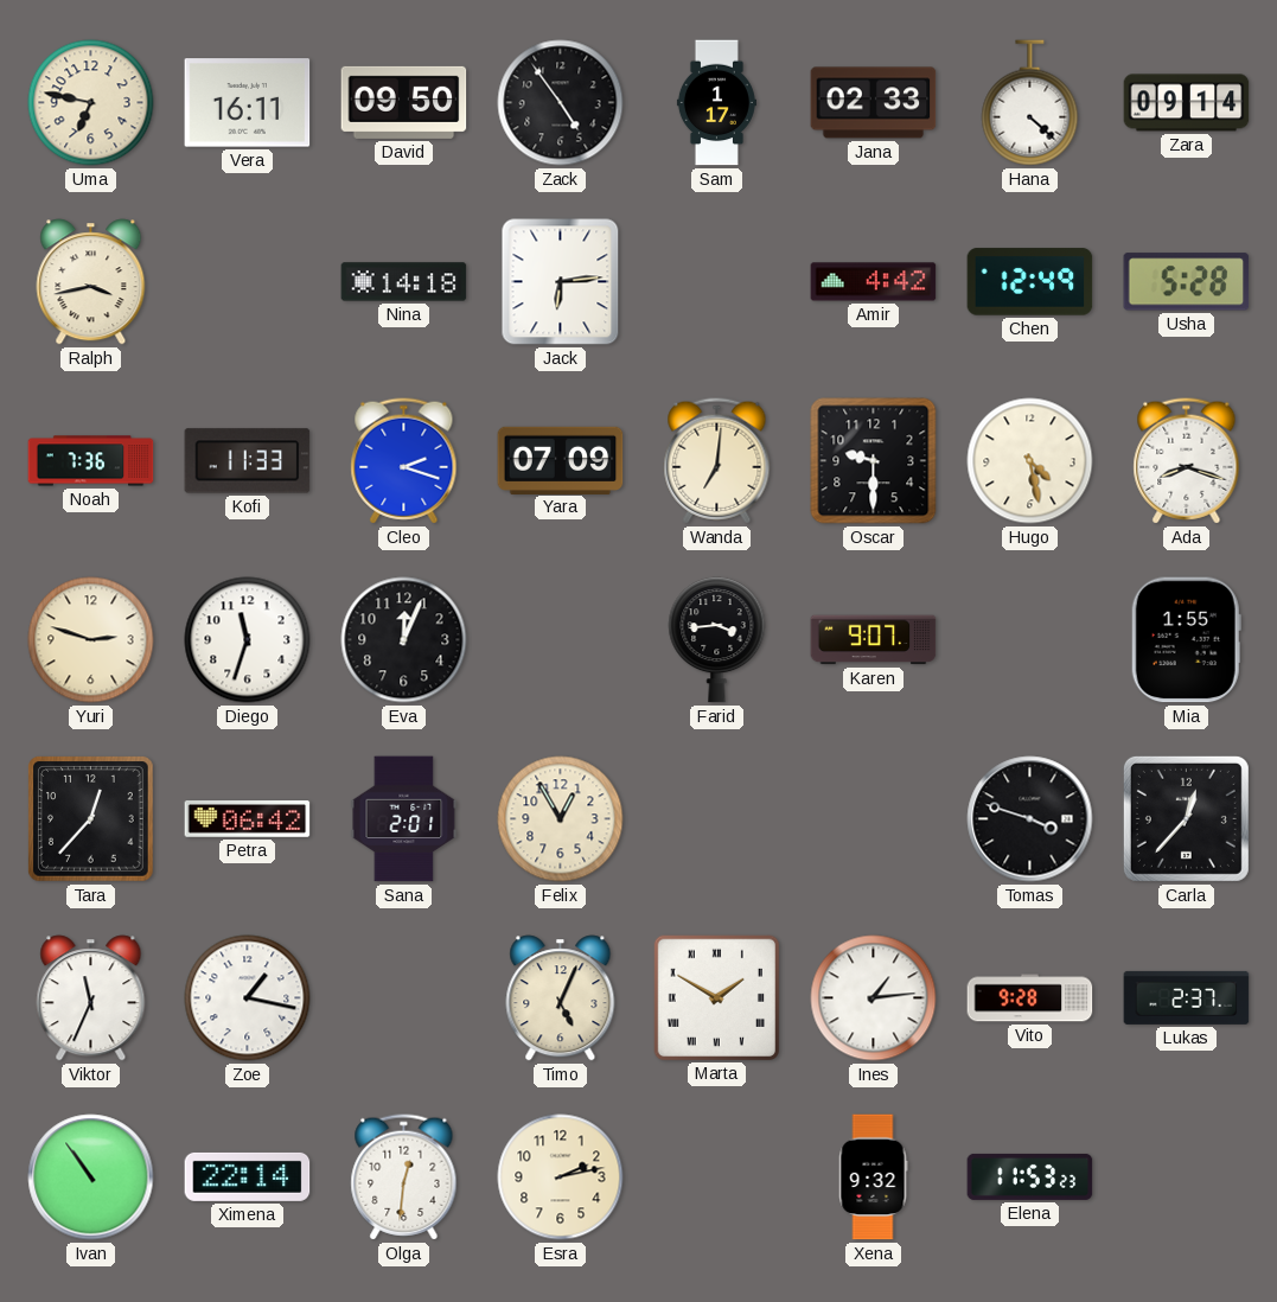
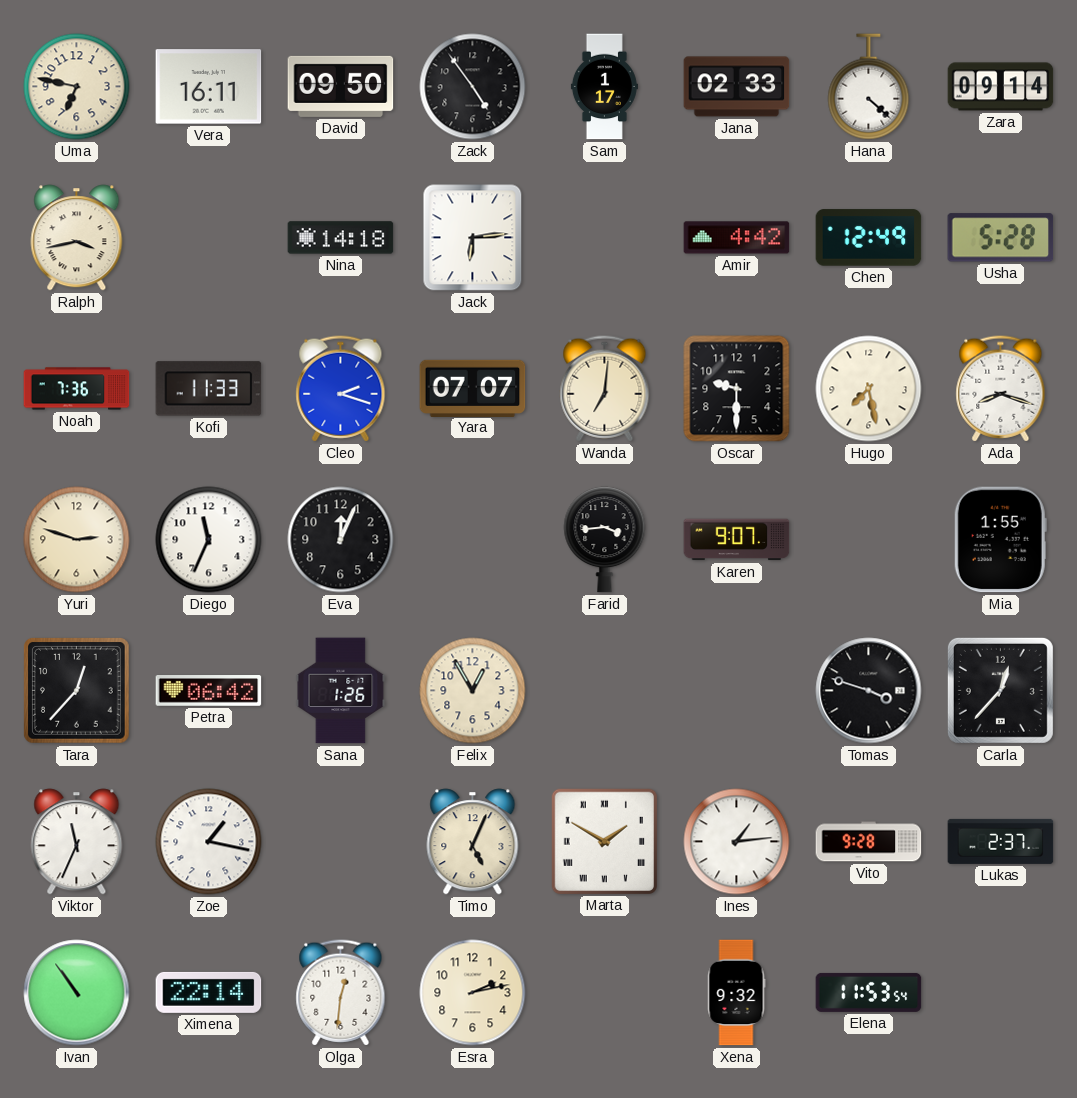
Yara: 07:09 -> 07:07
Hugo: 4:28 -> 7:28
Diego: 11:33 -> 11:34
Sana: 2:01 -> 1:26
Elena: 11:53:23 -> 11:53:54
